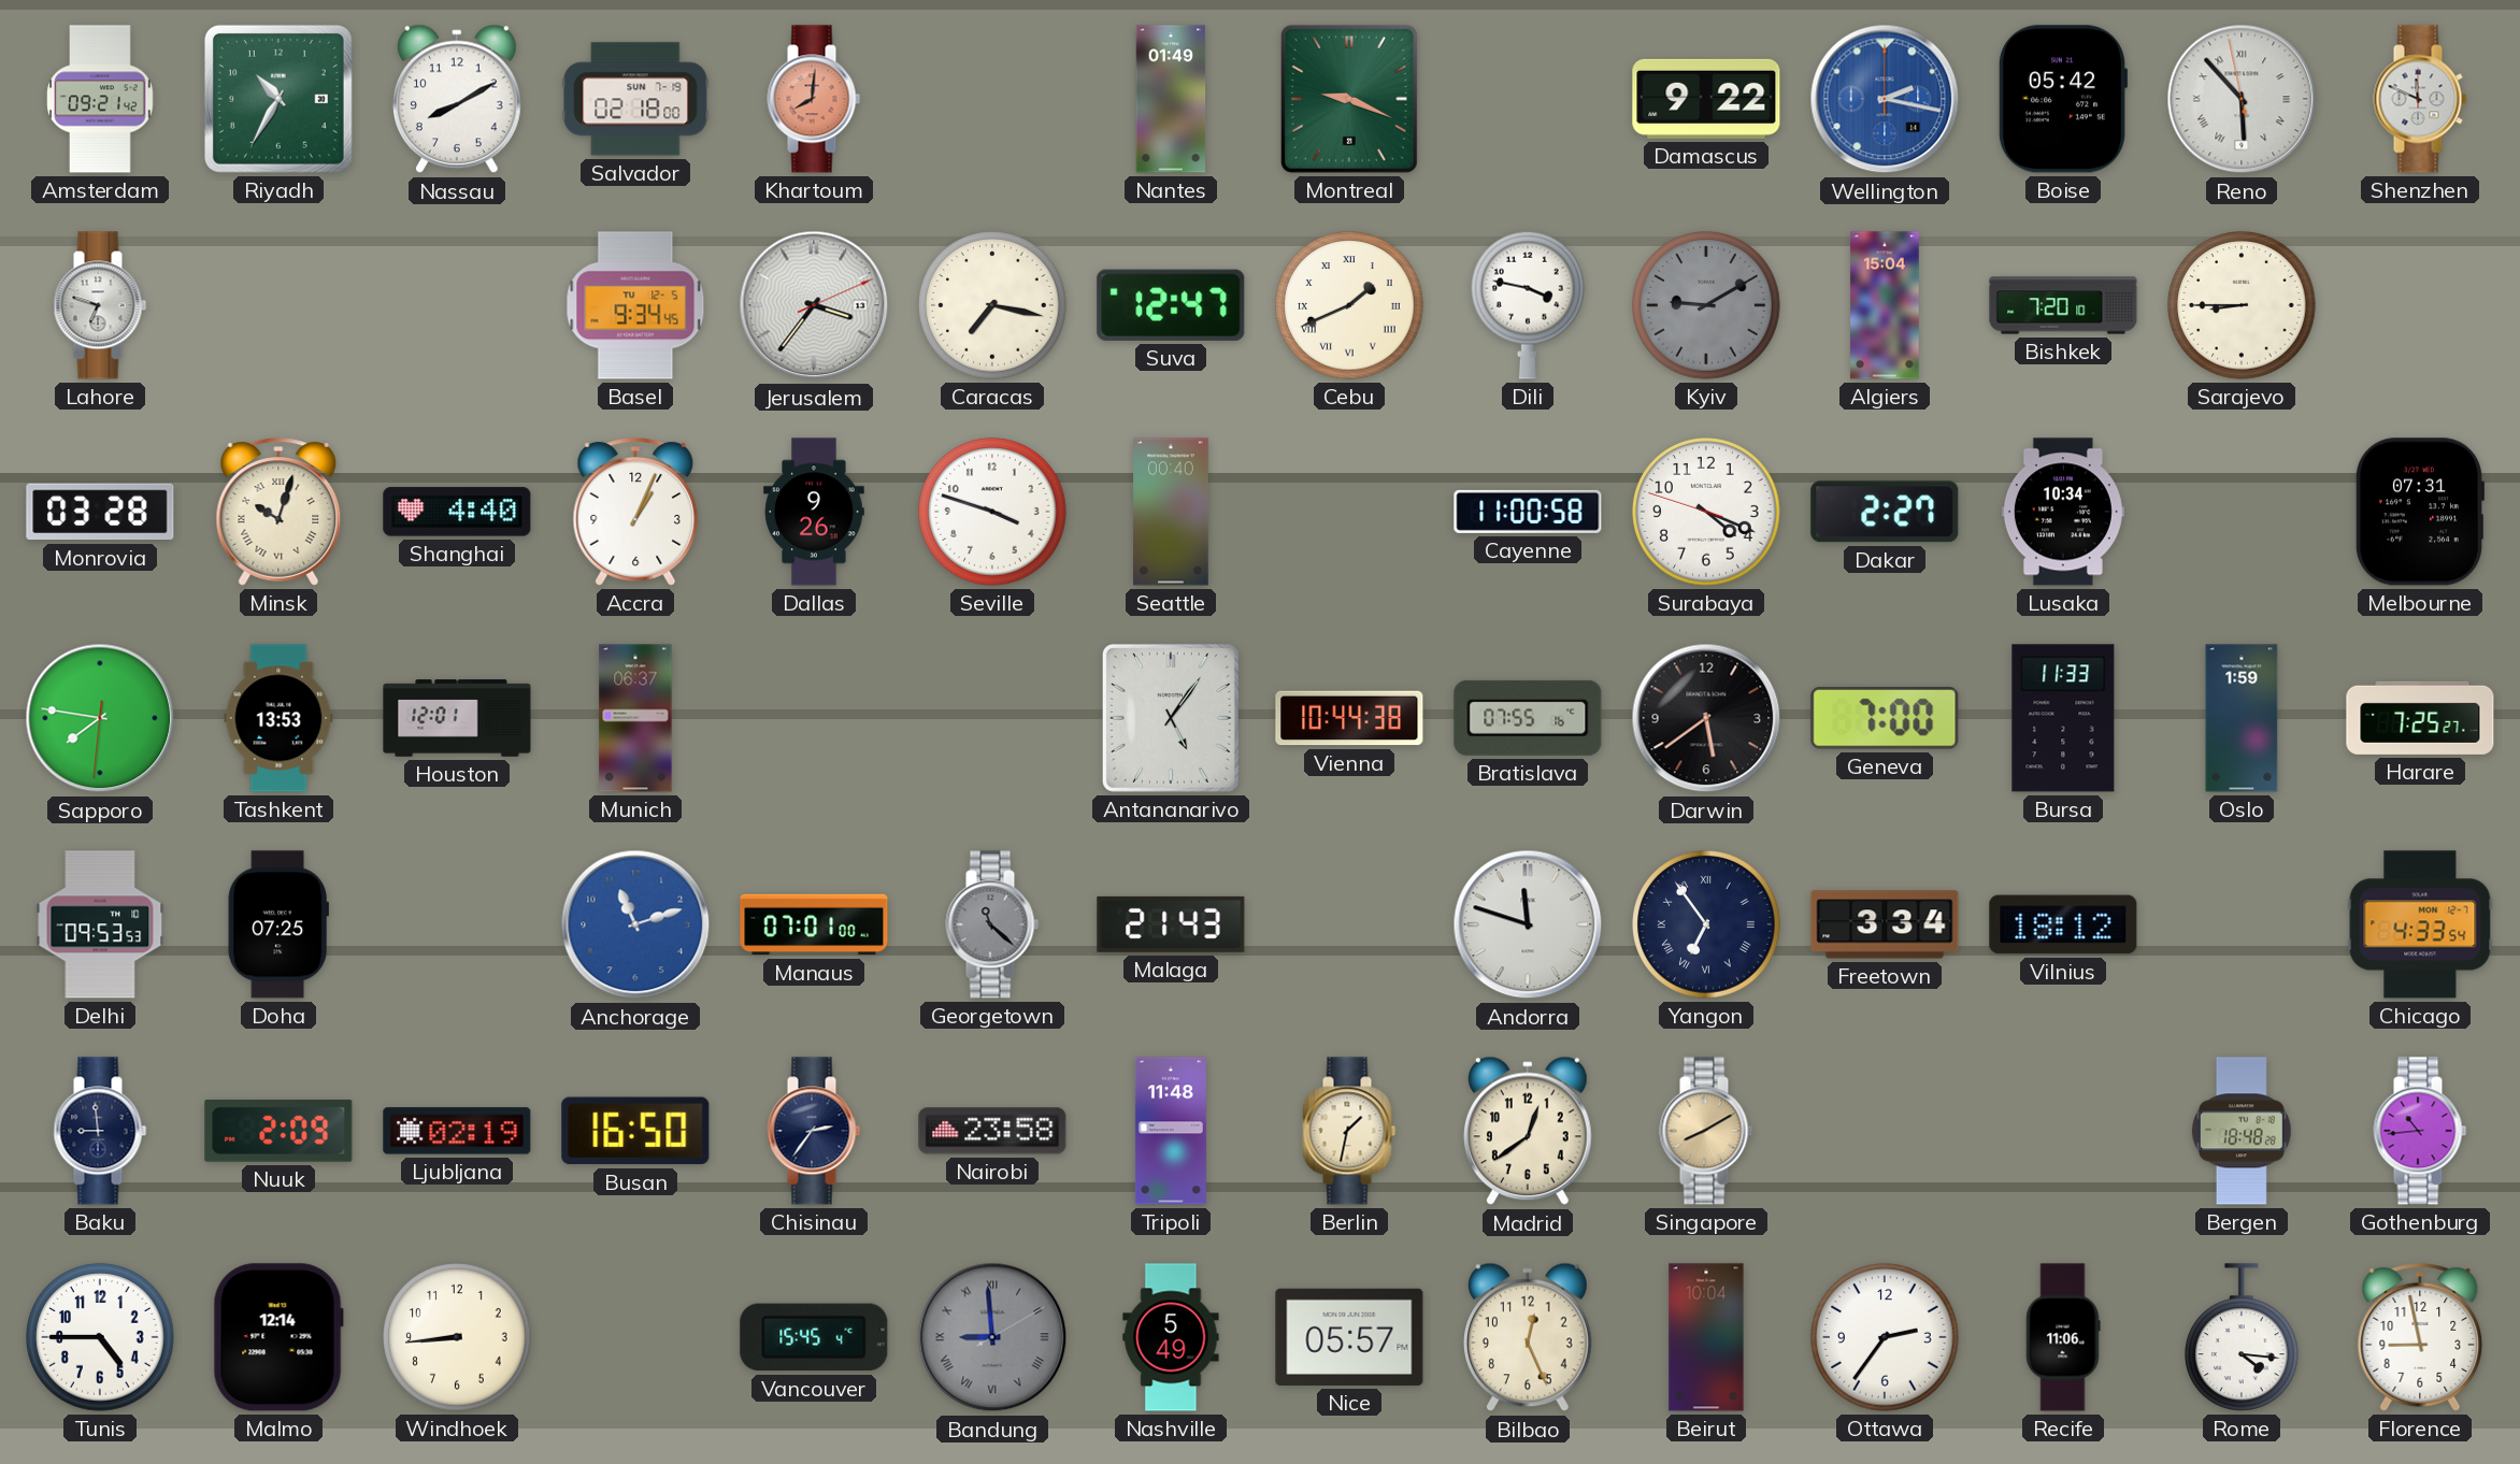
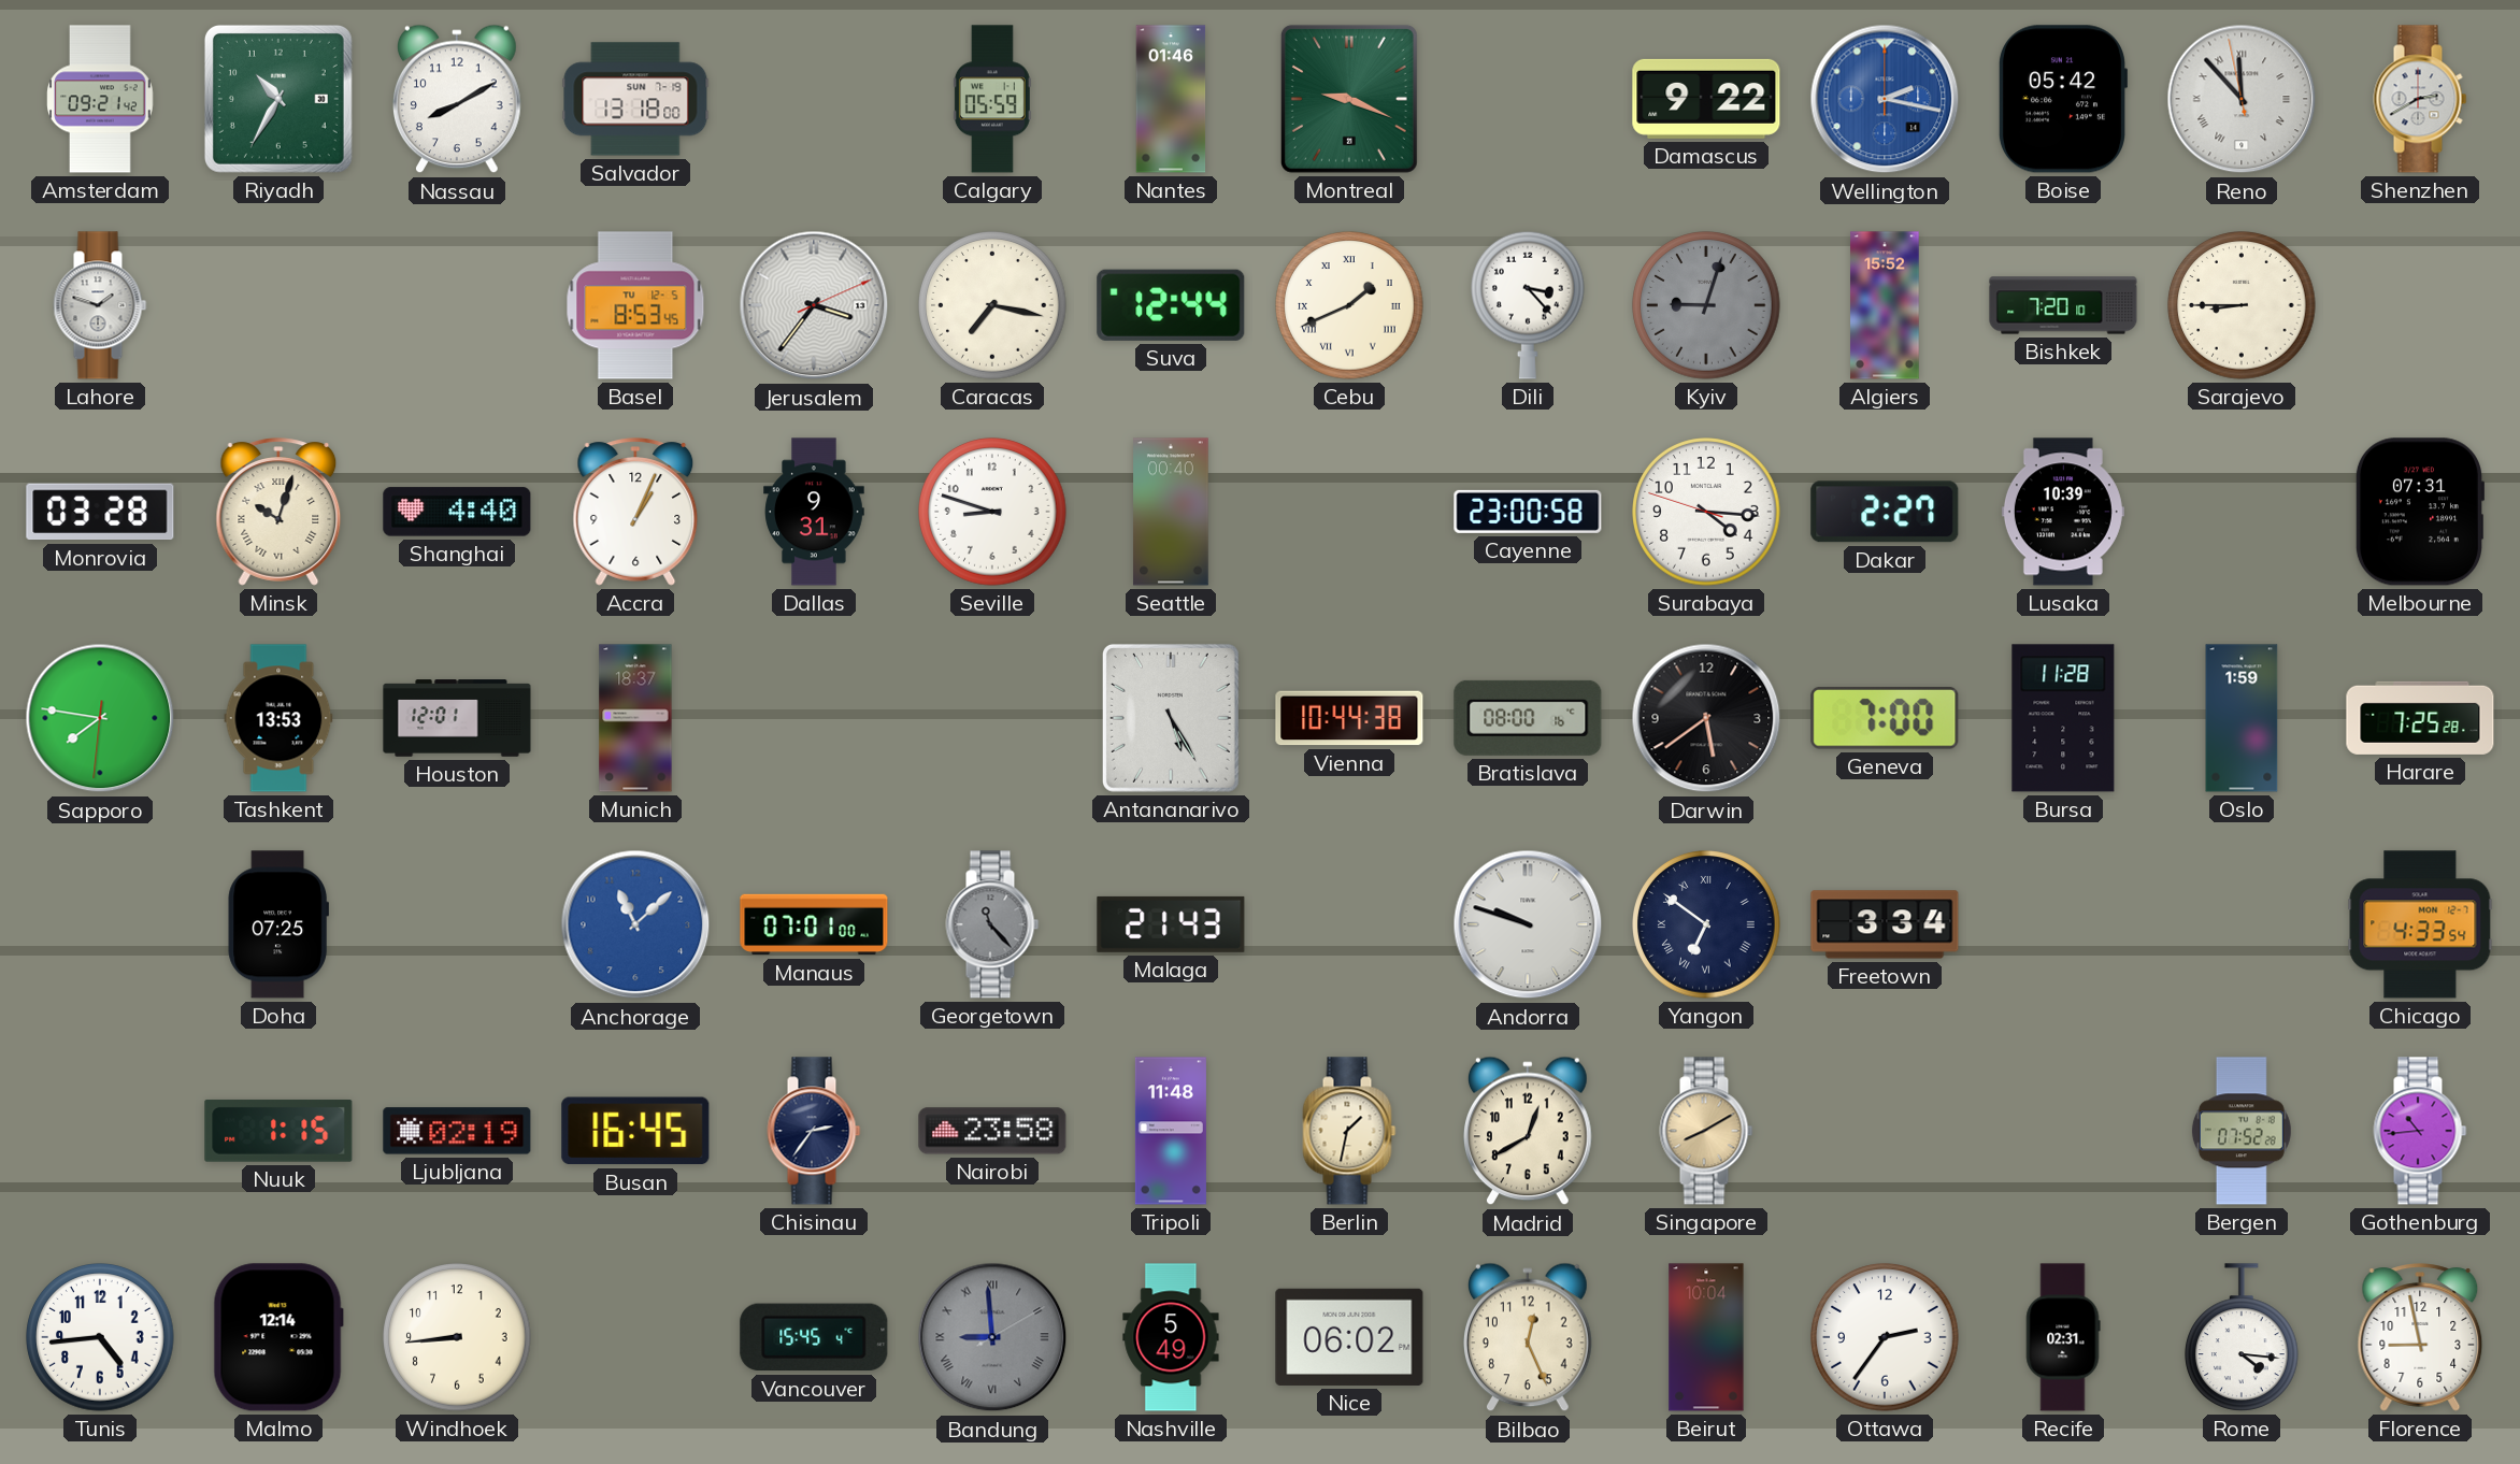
Salvador: 02:18 -> 13:18
Khartoum: 8:01 -> none
Calgary: none -> 05:59
Nantes: 01:49 -> 01:46
Reno: 5:52 -> 11:52
Shenzhen: 11:49 -> 2:40
Lahore: 6:48 -> 1:48
Basel: 9:34 -> 8:53
Suva: 12:47 -> 12:44
Dili: 3:47 -> 3:23
Kyiv: 9:10 -> 9:03
Algiers: 15:04 -> 15:52
Dallas: 9:26 -> 9:31
Seville: 3:48 -> 8:48
Cayenne: 11:00 -> 23:00
Surabaya: 4:18 -> 4:15
Lusaka: 10:34 -> 10:39
Munich: 06:37 -> 18:37
Antananarivo: 5:06 -> 5:25
Bratislava: 07:55 -> 08:00
Bursa: 11:33 -> 11:28
Harare: 7:25:27 -> 7:25:28
Delhi: 09:53 -> none
Anchorage: 11:12 -> 11:08
Georgetown: 11:22 -> 11:23
Andorra: 11:48 -> 9:48
Yangon: 6:54 -> 6:51
Vilnius: 18:12 -> none
Baku: 8:59 -> none
Nuuk: 2:09 -> 1:15
Busan: 16:50 -> 16:45
Madrid: 12:39 -> 12:40
Bergen: 18:48 -> 07:52
Tunis: 4:45 -> 4:44
Nice: 05:57 -> 06:02
Recife: 11:06 -> 02:31
